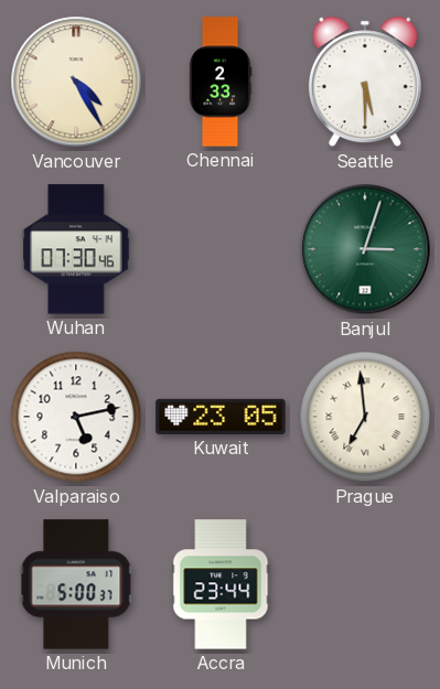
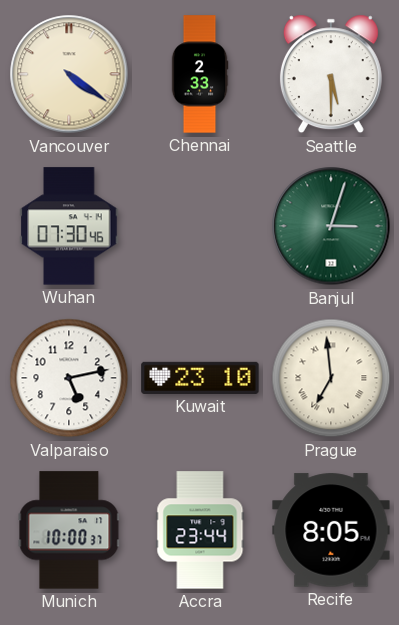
Vancouver: 4:25 -> 4:21
Kuwait: 23:05 -> 23:10
Munich: 5:00 -> 10:00
Recife: none -> 8:05
